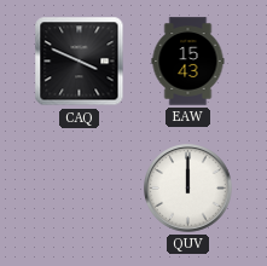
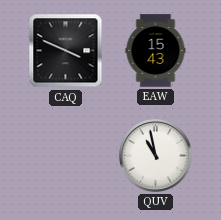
QUV: 12:00 -> 10:58
